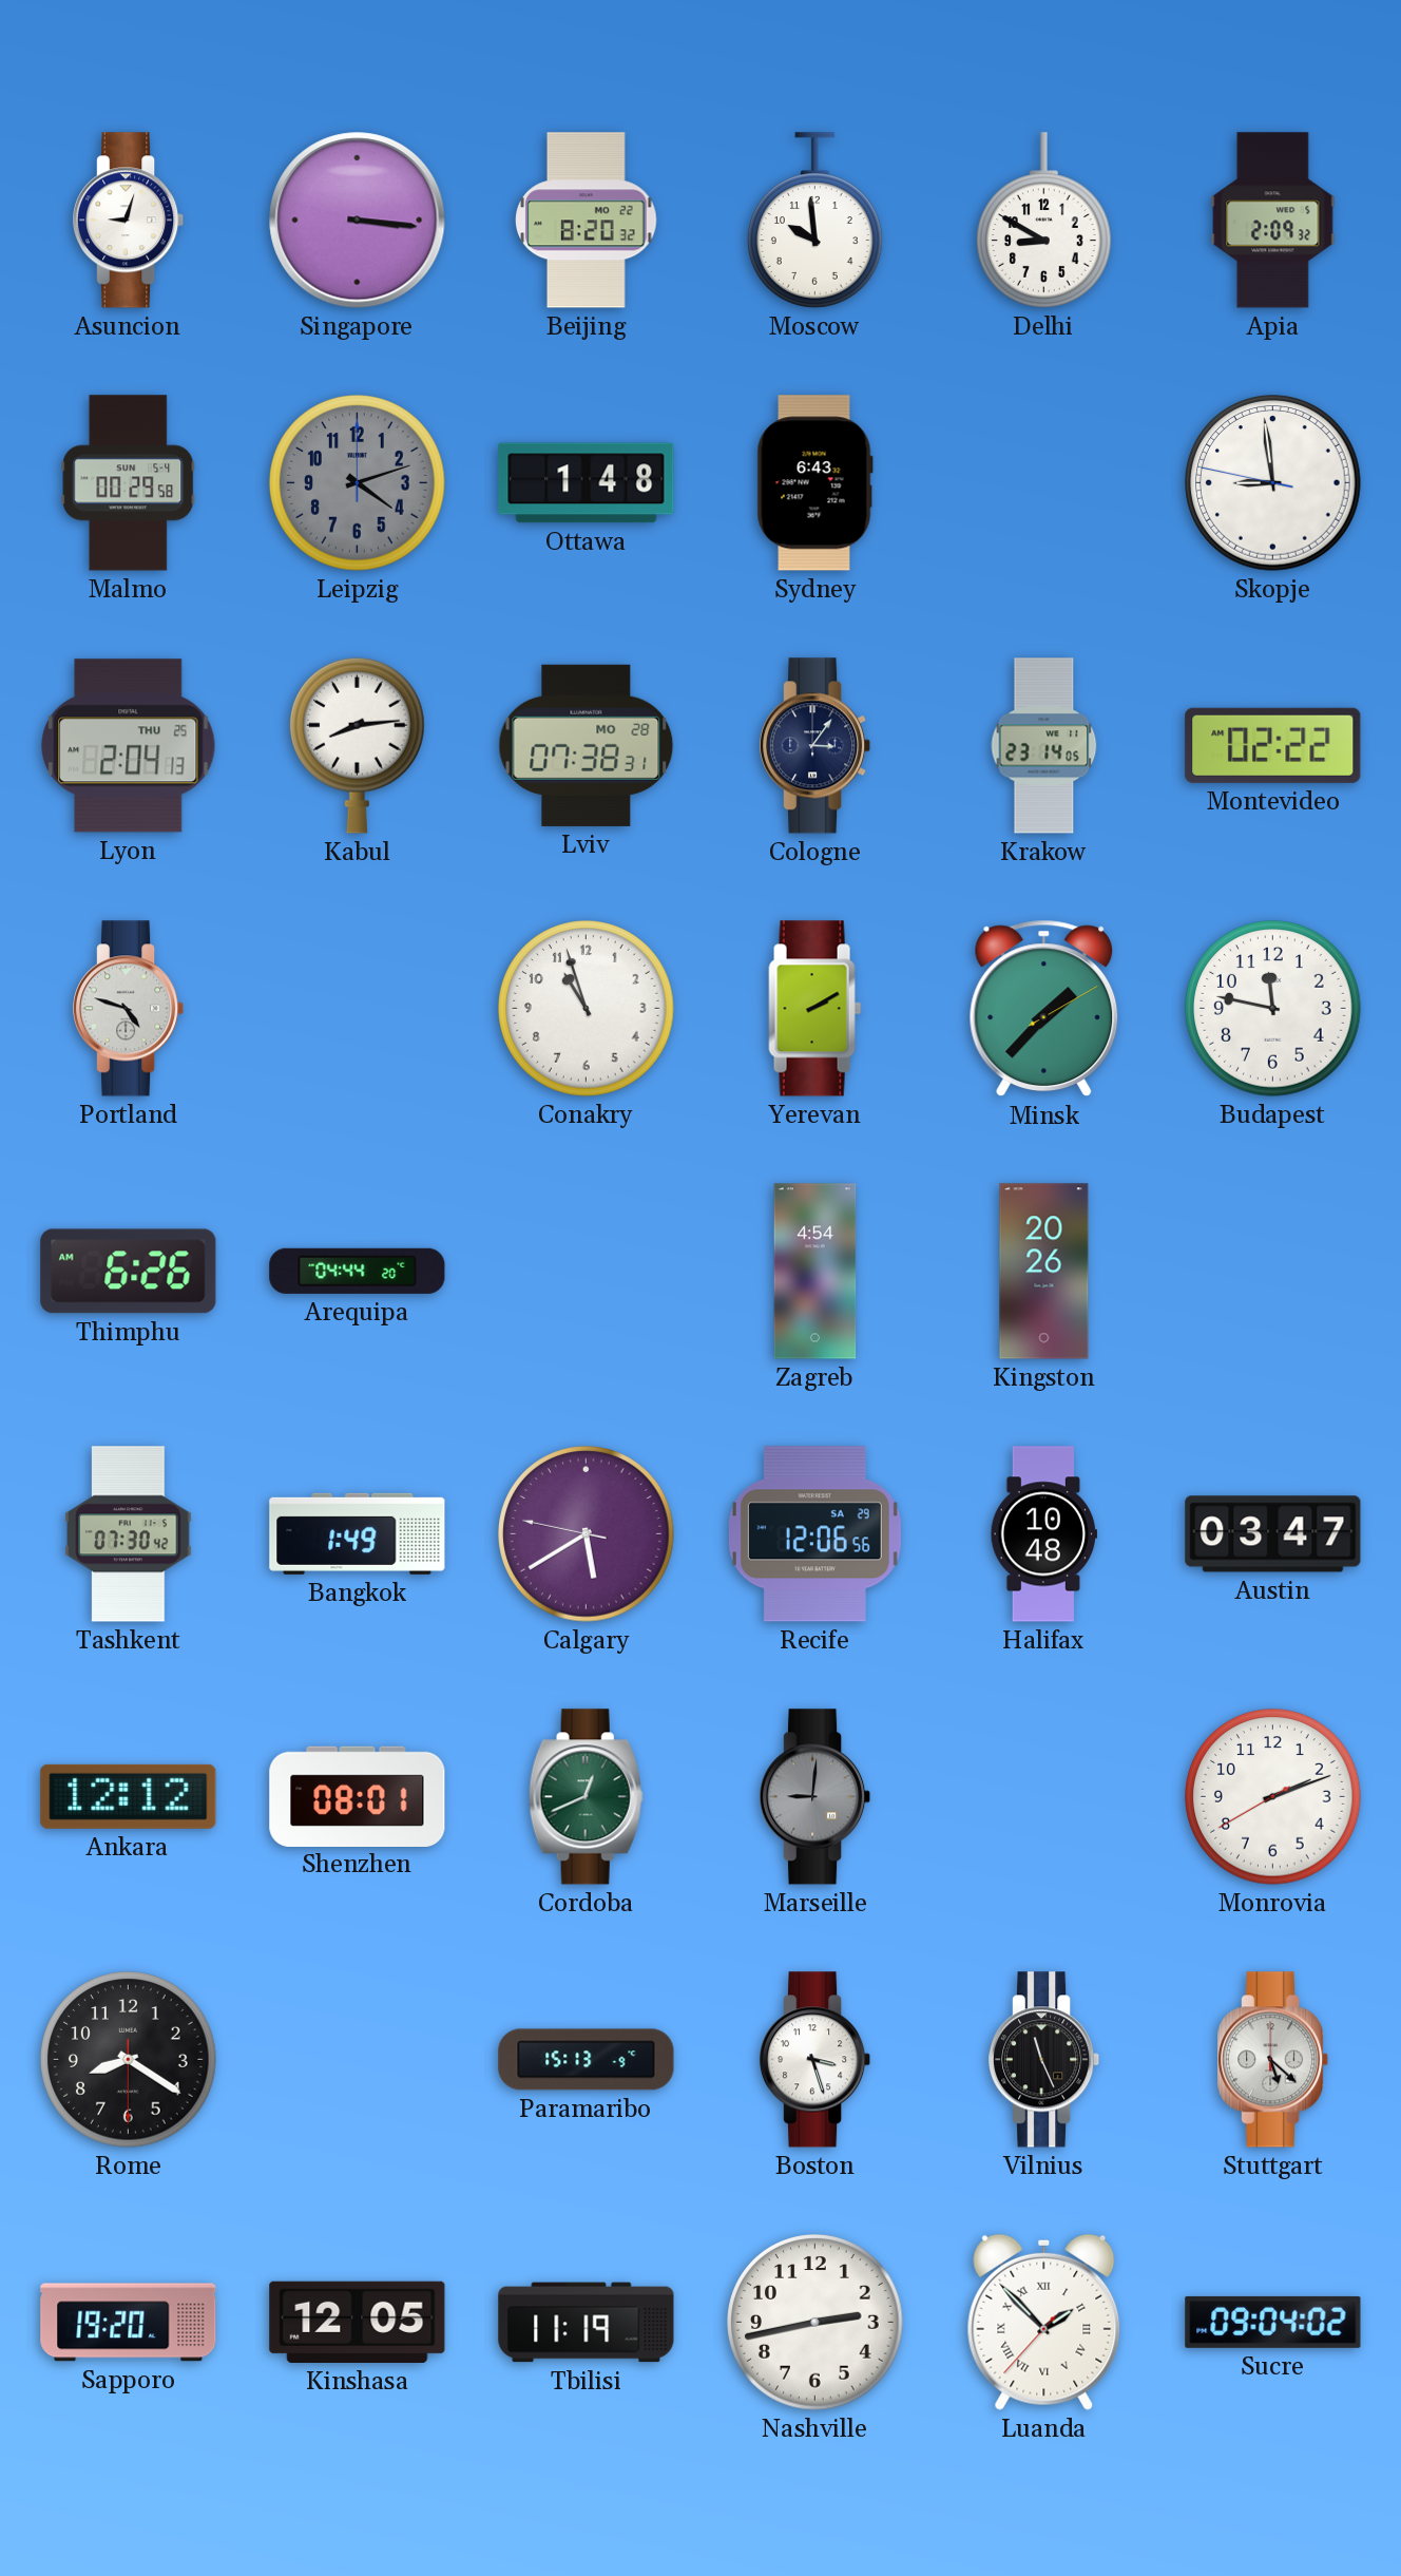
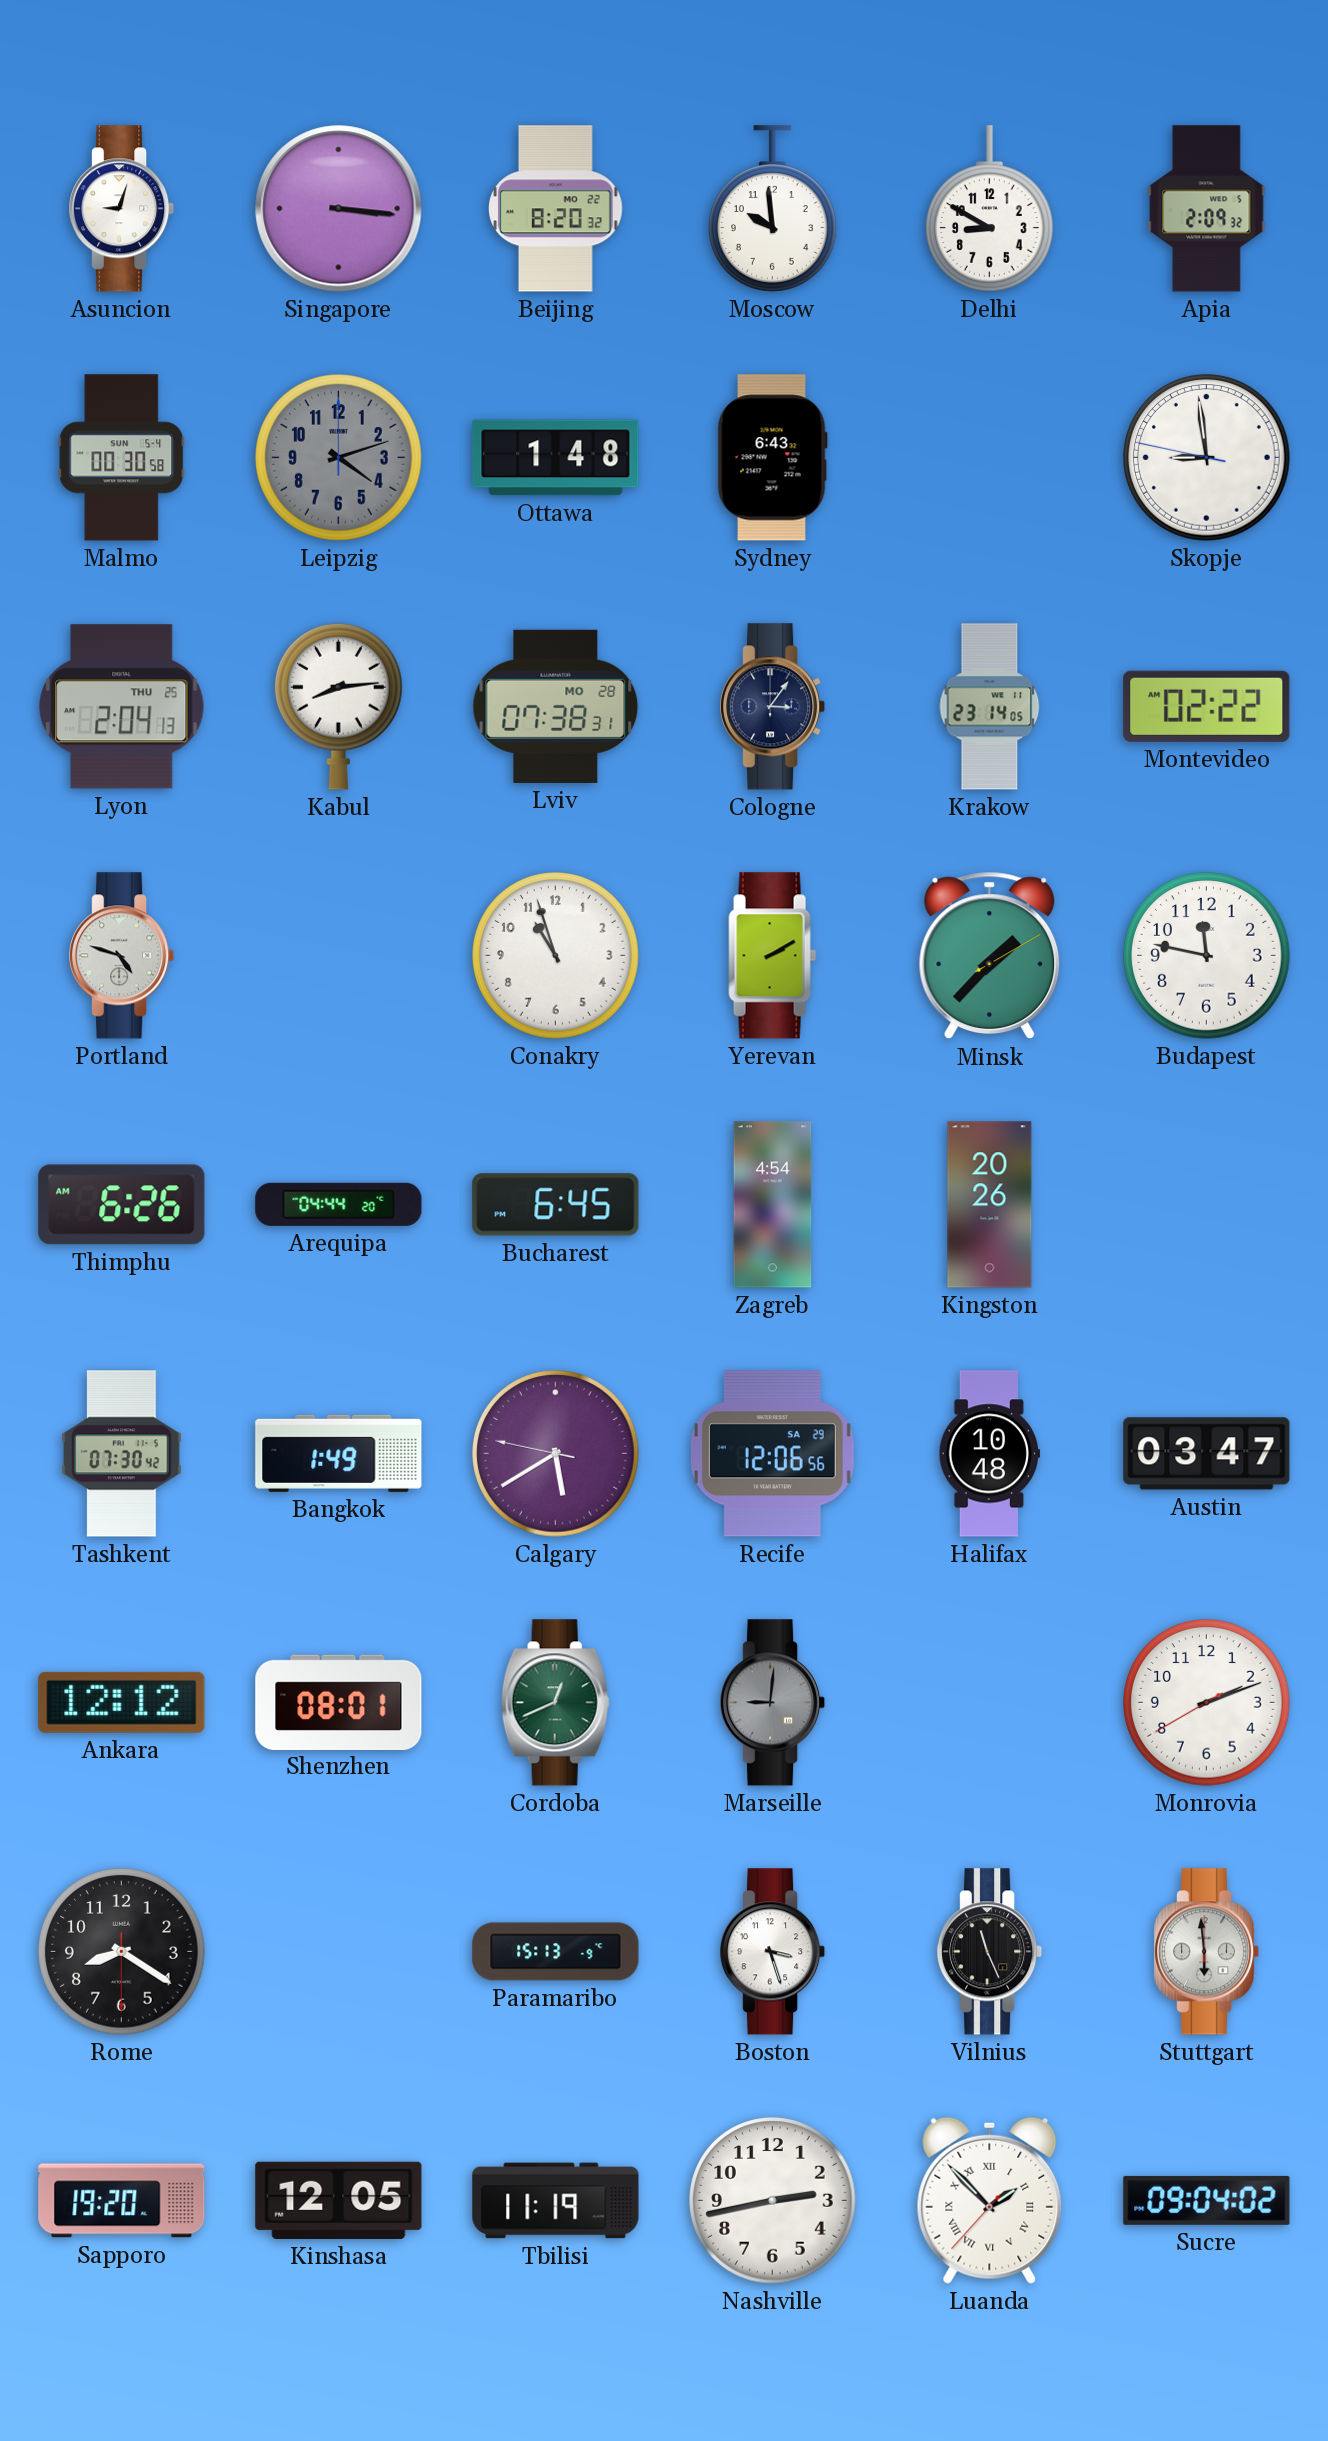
Malmo: 00:29 -> 00:30
Bucharest: none -> 6:45
Stuttgart: 5:22 -> 5:59
